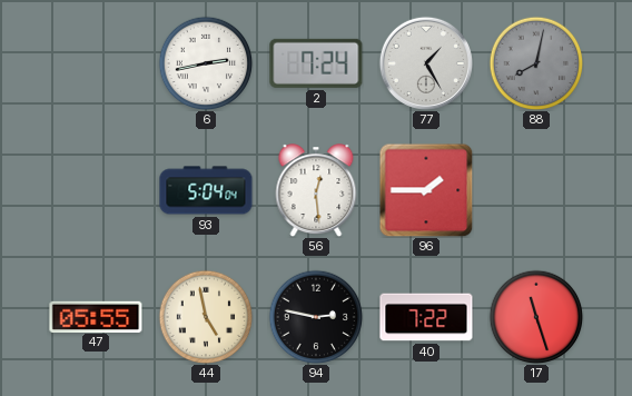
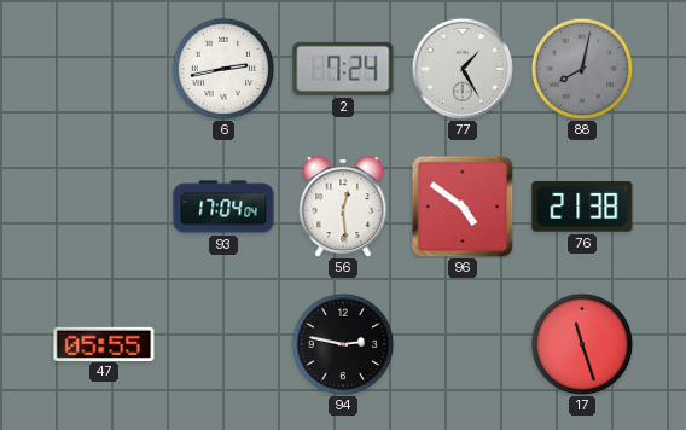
93: 5:04 -> 17:04
96: 1:45 -> 4:51
76: none -> 21:38
44: 4:58 -> none
40: 7:22 -> none
